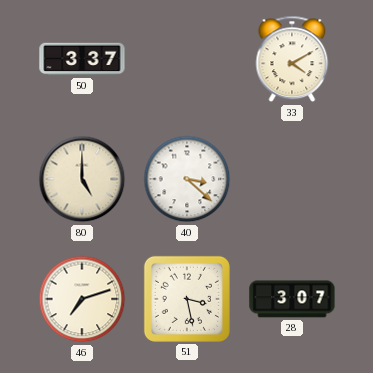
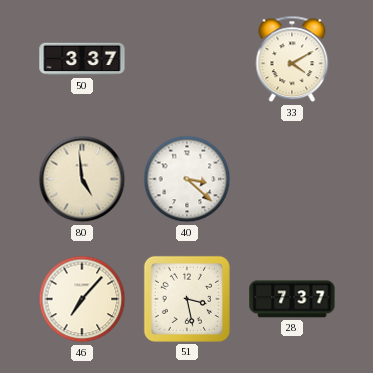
80: 5:00 -> 4:59
46: 7:12 -> 7:07
28: 3:07 -> 7:37
